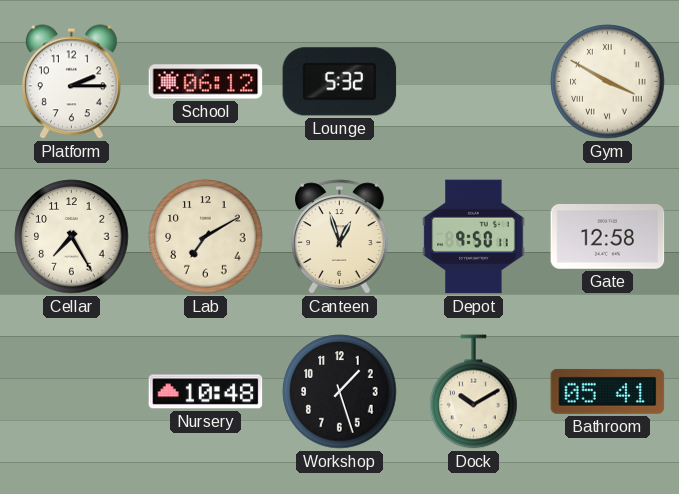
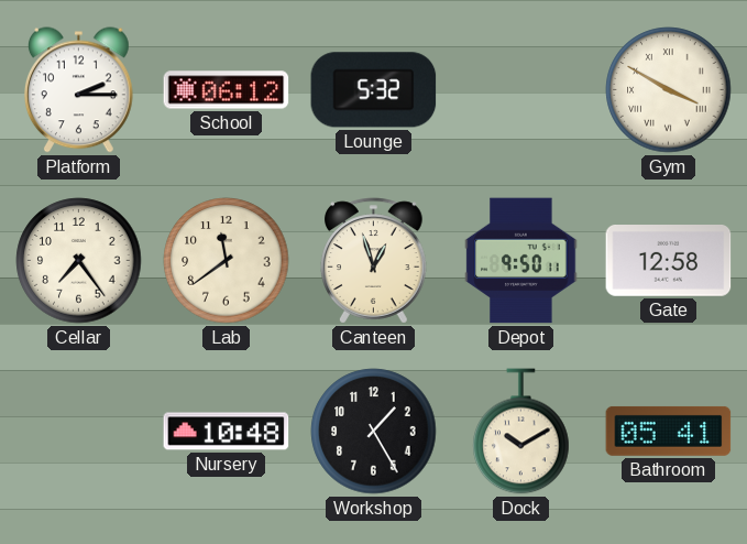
Cellar: 7:25 -> 7:24
Lab: 7:10 -> 11:39
Workshop: 1:27 -> 1:25
